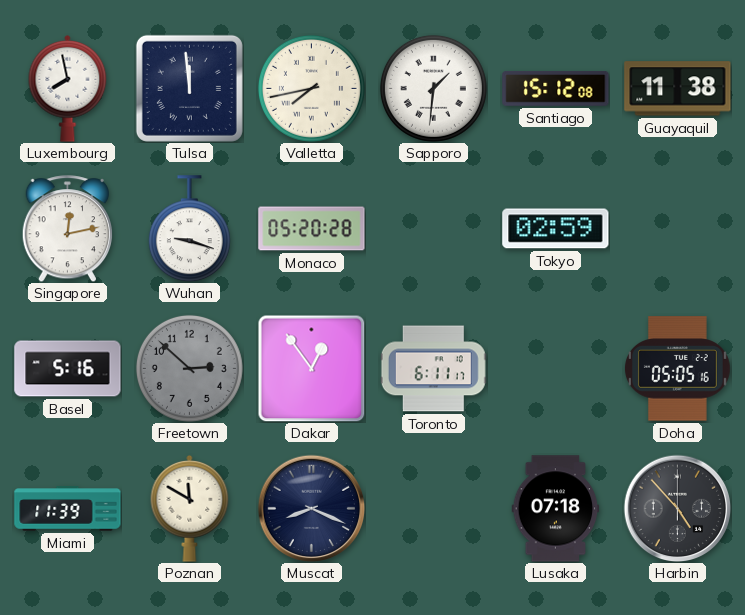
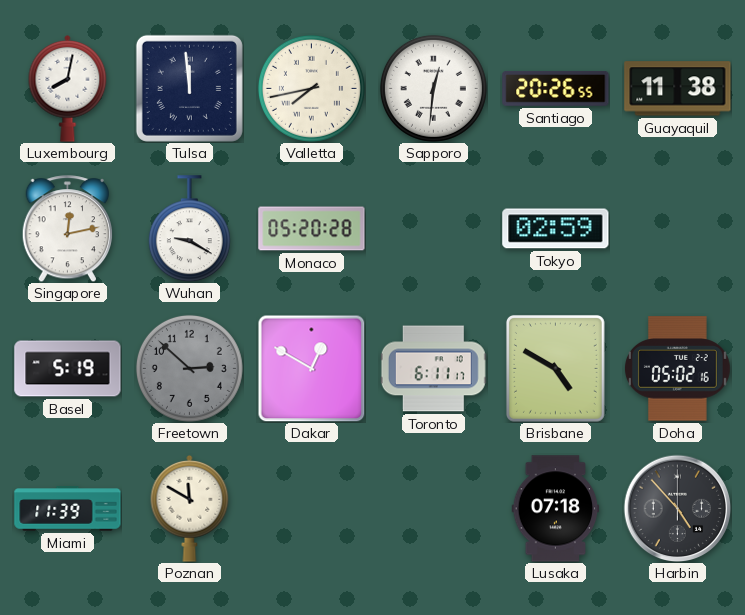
Luxembourg: 7:58 -> 8:02
Sapporo: 1:31 -> 12:31
Santiago: 15:12 -> 20:26
Wuhan: 9:18 -> 9:20
Basel: 5:16 -> 5:19
Dakar: 12:54 -> 12:50
Brisbane: none -> 4:50
Doha: 05:05 -> 05:02
Muscat: 8:19 -> none
